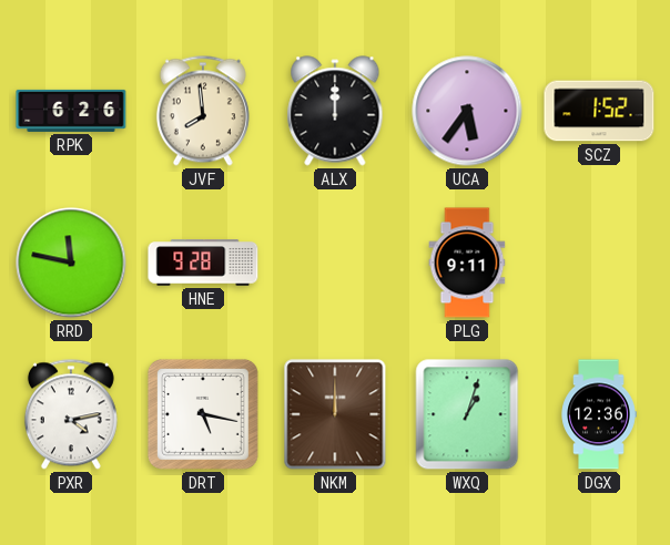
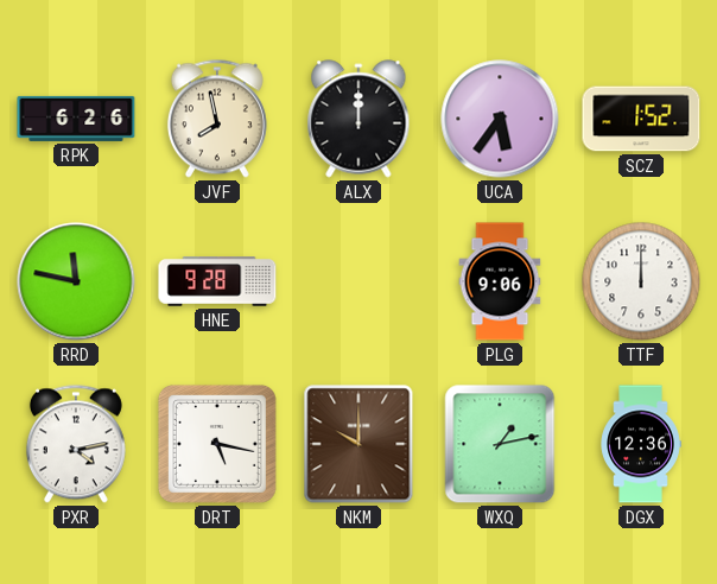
JVF: 7:59 -> 7:58
PLG: 9:11 -> 9:06
TTF: none -> 12:00
NKM: 12:00 -> 10:00
WXQ: 1:03 -> 1:13
